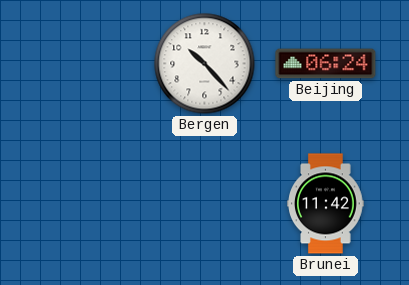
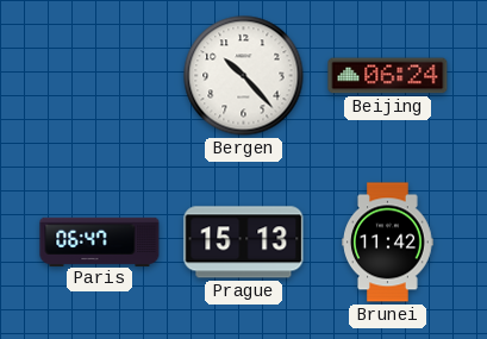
Paris: none -> 06:47
Prague: none -> 15:13
